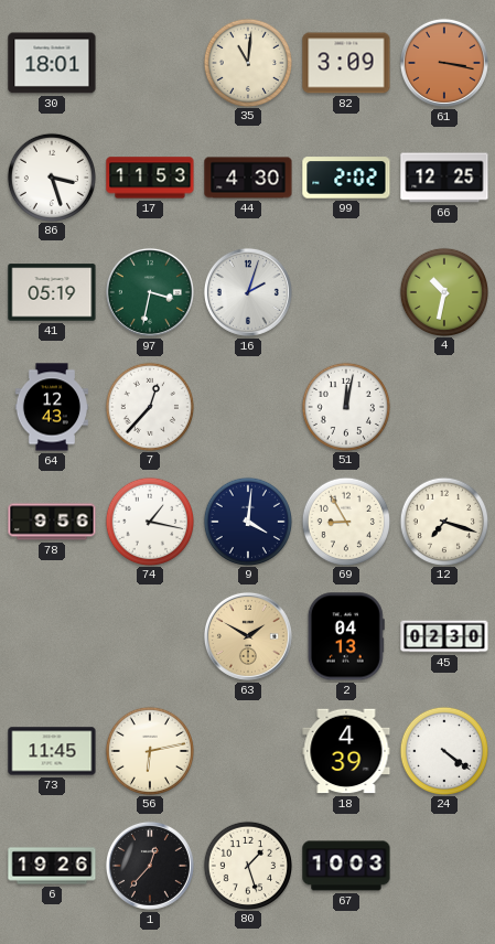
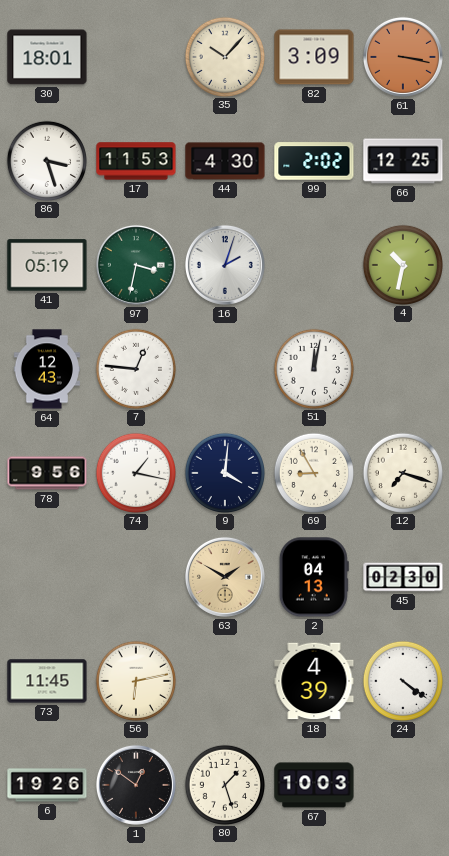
35: 11:01 -> 10:07
7: 12:37 -> 12:46
1: 12:37 -> 12:51
